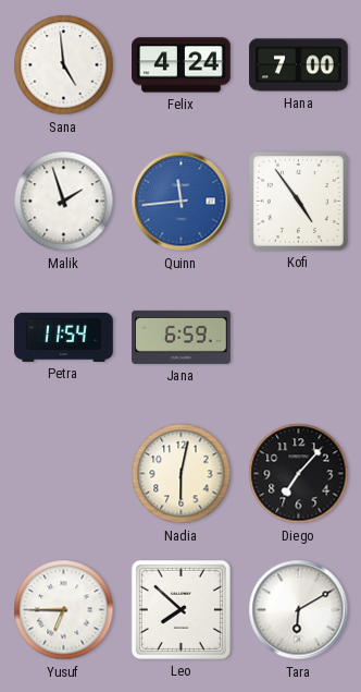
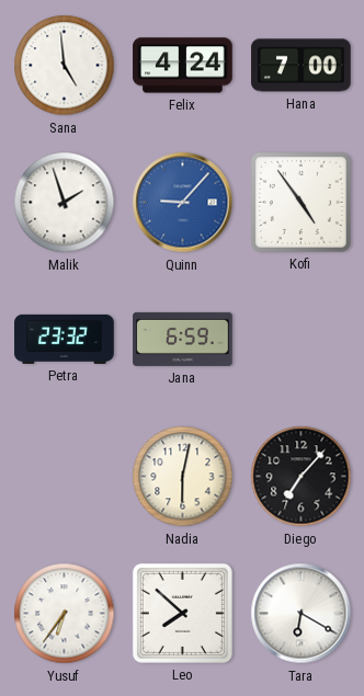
Quinn: 11:44 -> 9:07
Petra: 11:54 -> 23:32
Yusuf: 6:45 -> 6:36
Tara: 6:10 -> 6:20
